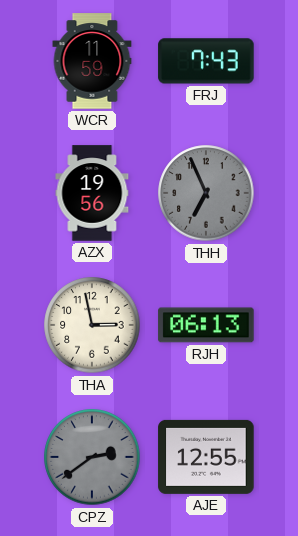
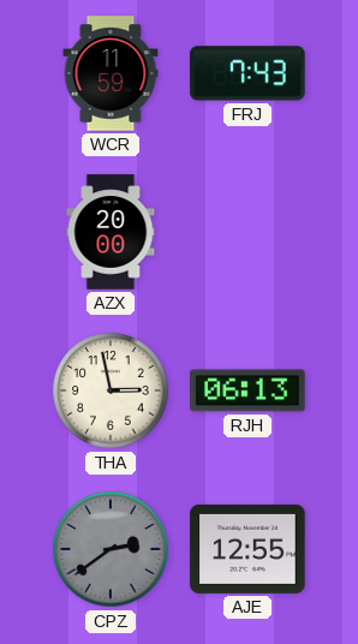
AZX: 19:56 -> 20:00
THH: 6:56 -> none
